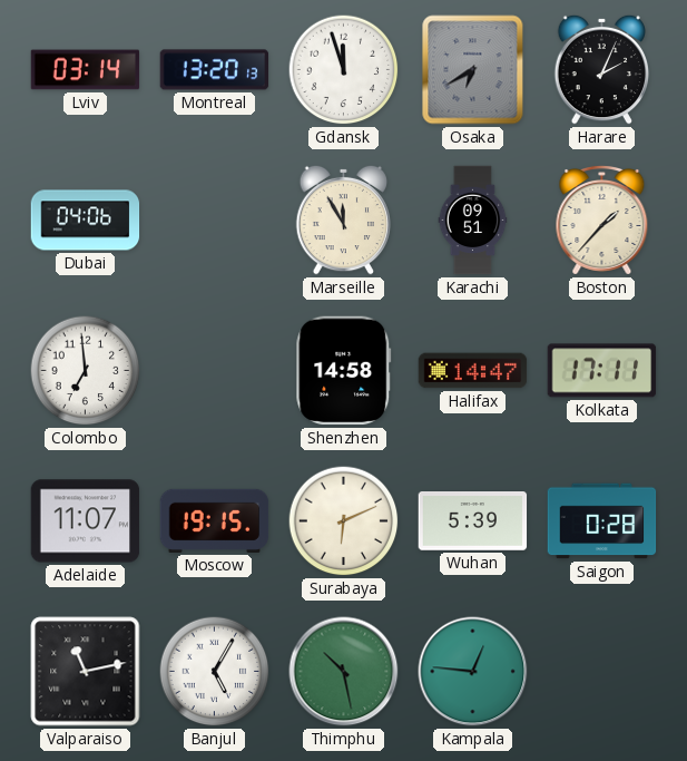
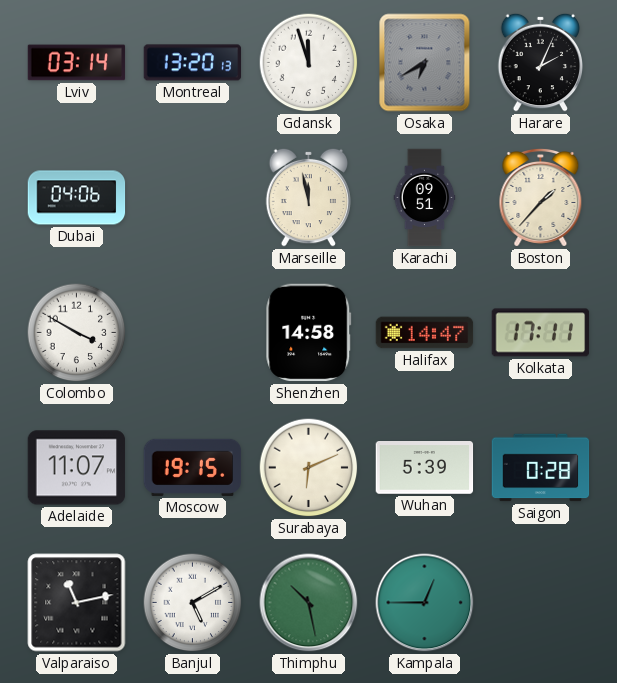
Marseille: 11:55 -> 11:58
Colombo: 6:59 -> 3:50
Banjul: 5:05 -> 5:10
Kampala: 12:46 -> 12:45
